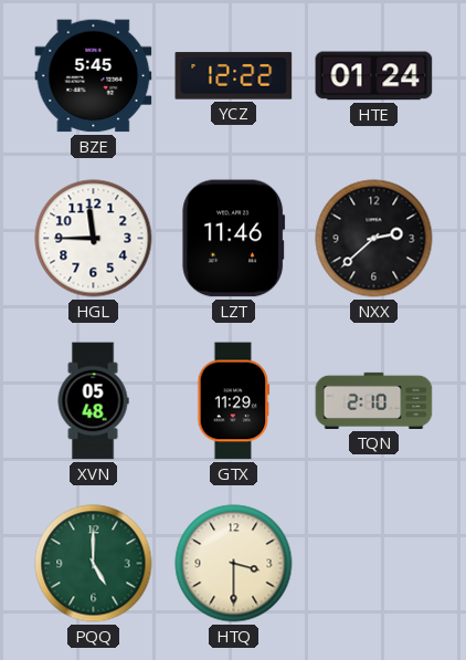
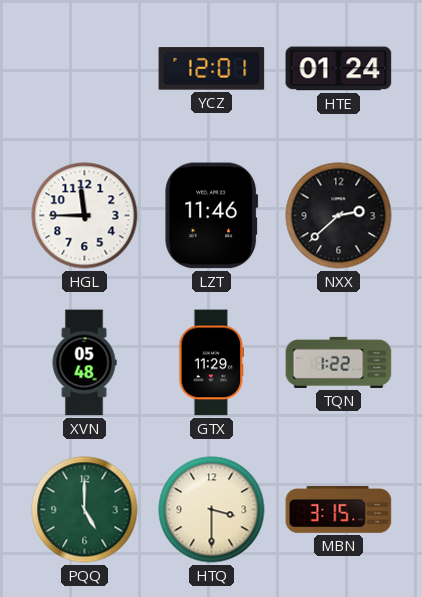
BZE: 5:45 -> none
YCZ: 12:22 -> 12:01
TQN: 2:10 -> 1:22
MBN: none -> 3:15
